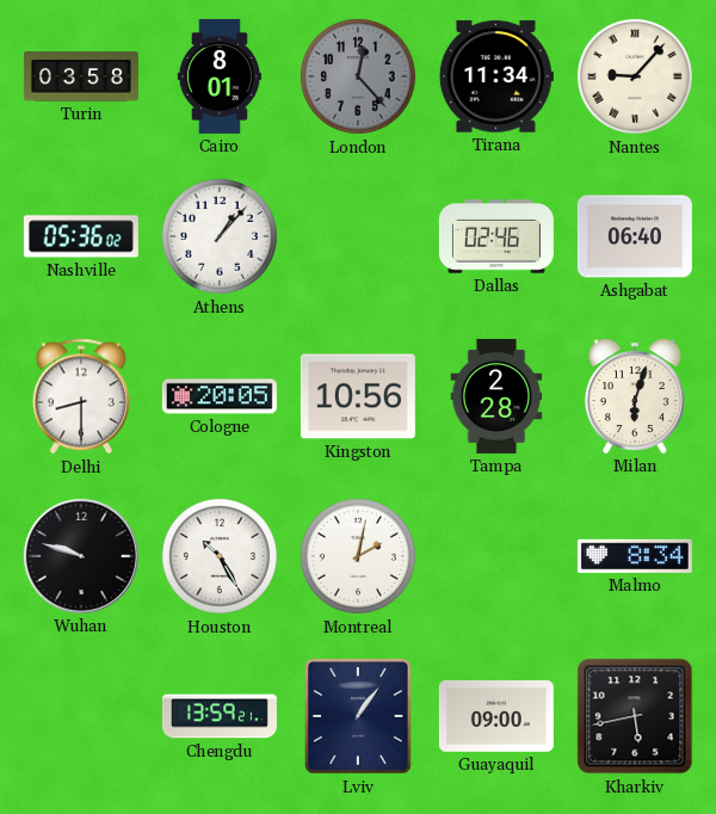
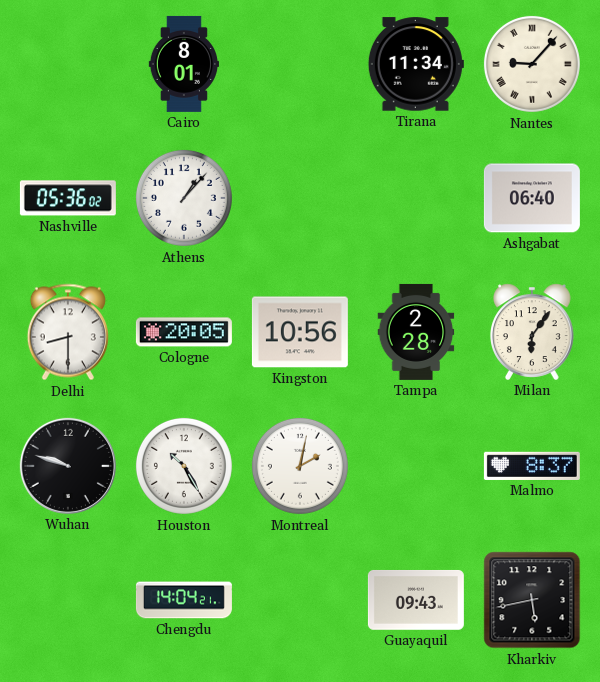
Turin: 03:58 -> none
London: 12:23 -> none
Dallas: 02:46 -> none
Milan: 6:03 -> 6:06
Malmo: 8:34 -> 8:37
Chengdu: 13:59 -> 14:04
Lviv: 1:06 -> none
Guayaquil: 09:00 -> 09:43
